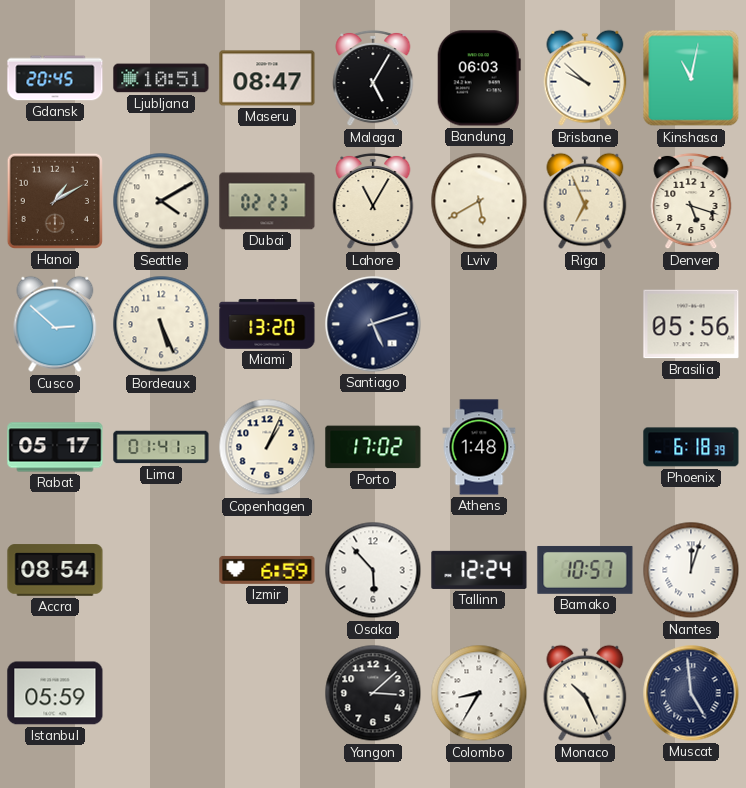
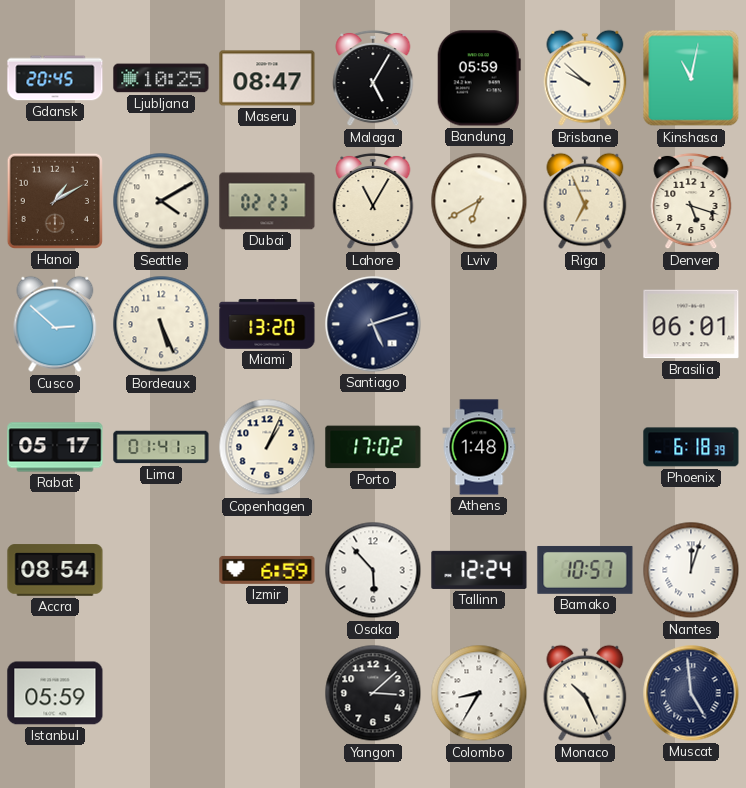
Ljubljana: 10:51 -> 10:25
Bandung: 06:03 -> 05:59
Lviv: 5:40 -> 6:40
Brasilia: 05:56 -> 06:01
